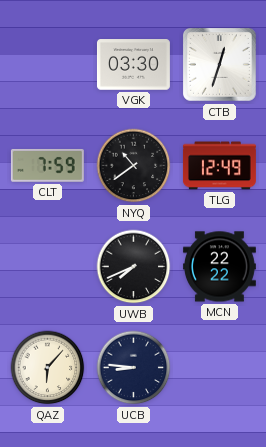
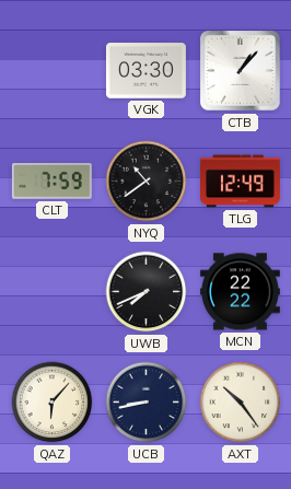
CTB: 12:33 -> 1:07
UCB: 8:46 -> 8:43
AXT: none -> 10:24
